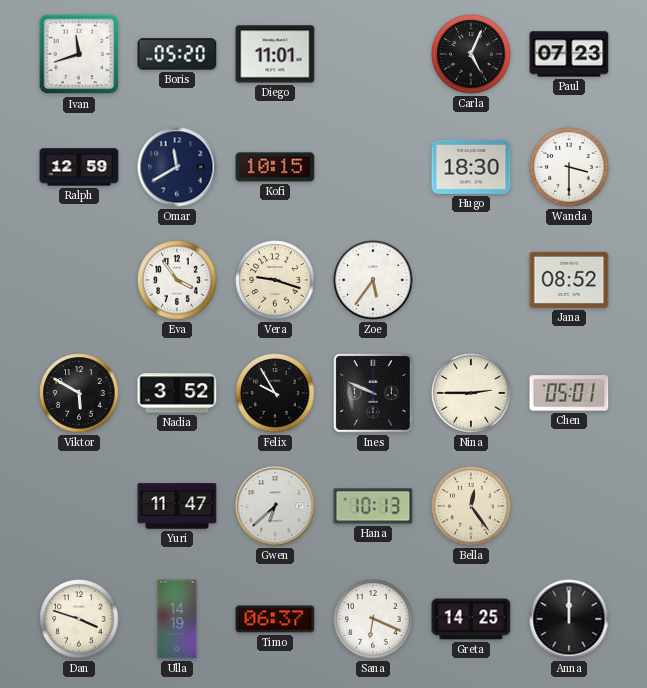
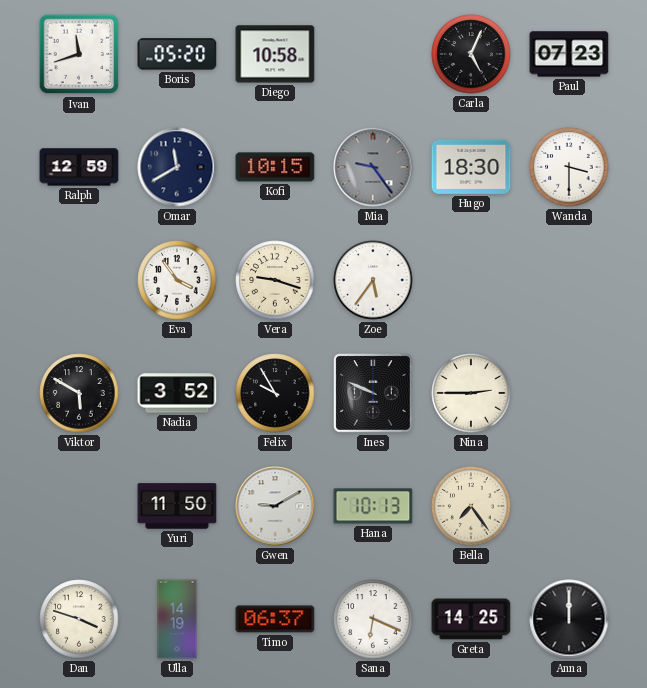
Diego: 11:01 -> 10:58
Mia: none -> 9:24
Jana: 08:52 -> none
Chen: 05:01 -> none
Yuri: 11:47 -> 11:50
Gwen: 6:38 -> 9:10
Bella: 12:24 -> 7:24
